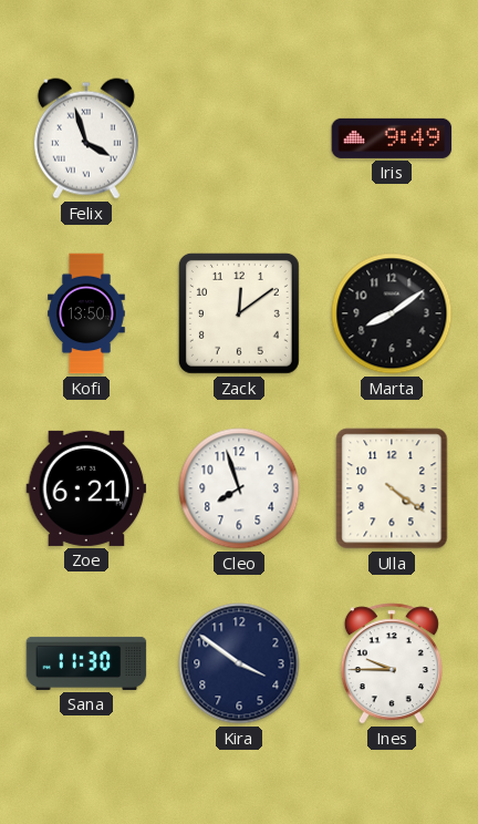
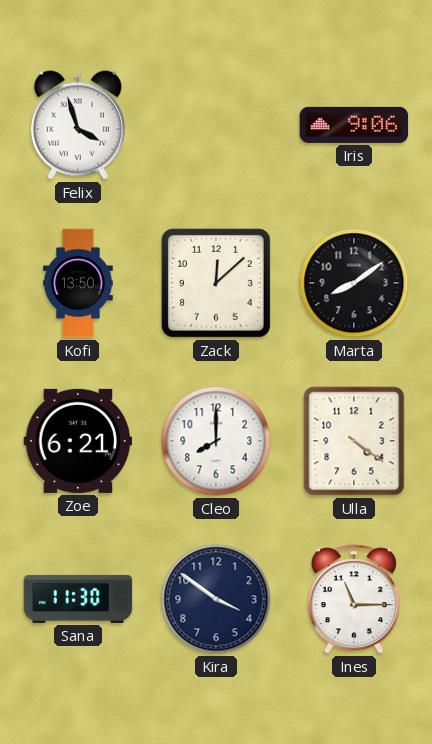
Iris: 9:49 -> 9:06
Zack: 12:09 -> 12:08
Cleo: 7:57 -> 8:00
Ines: 9:45 -> 11:15
